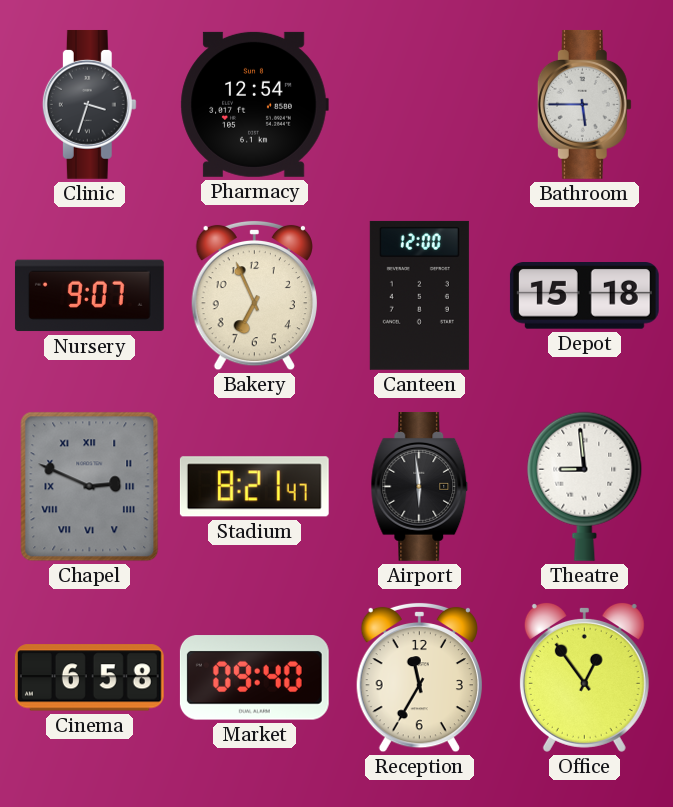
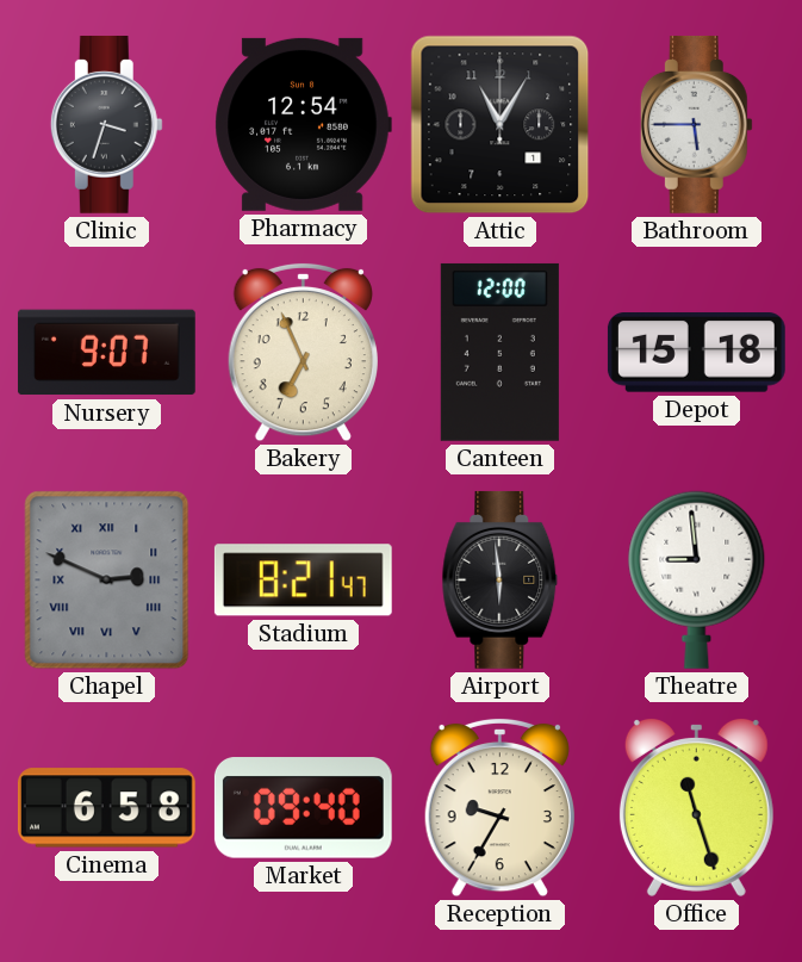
Attic: none -> 11:05
Reception: 11:35 -> 9:35
Office: 12:54 -> 11:27
